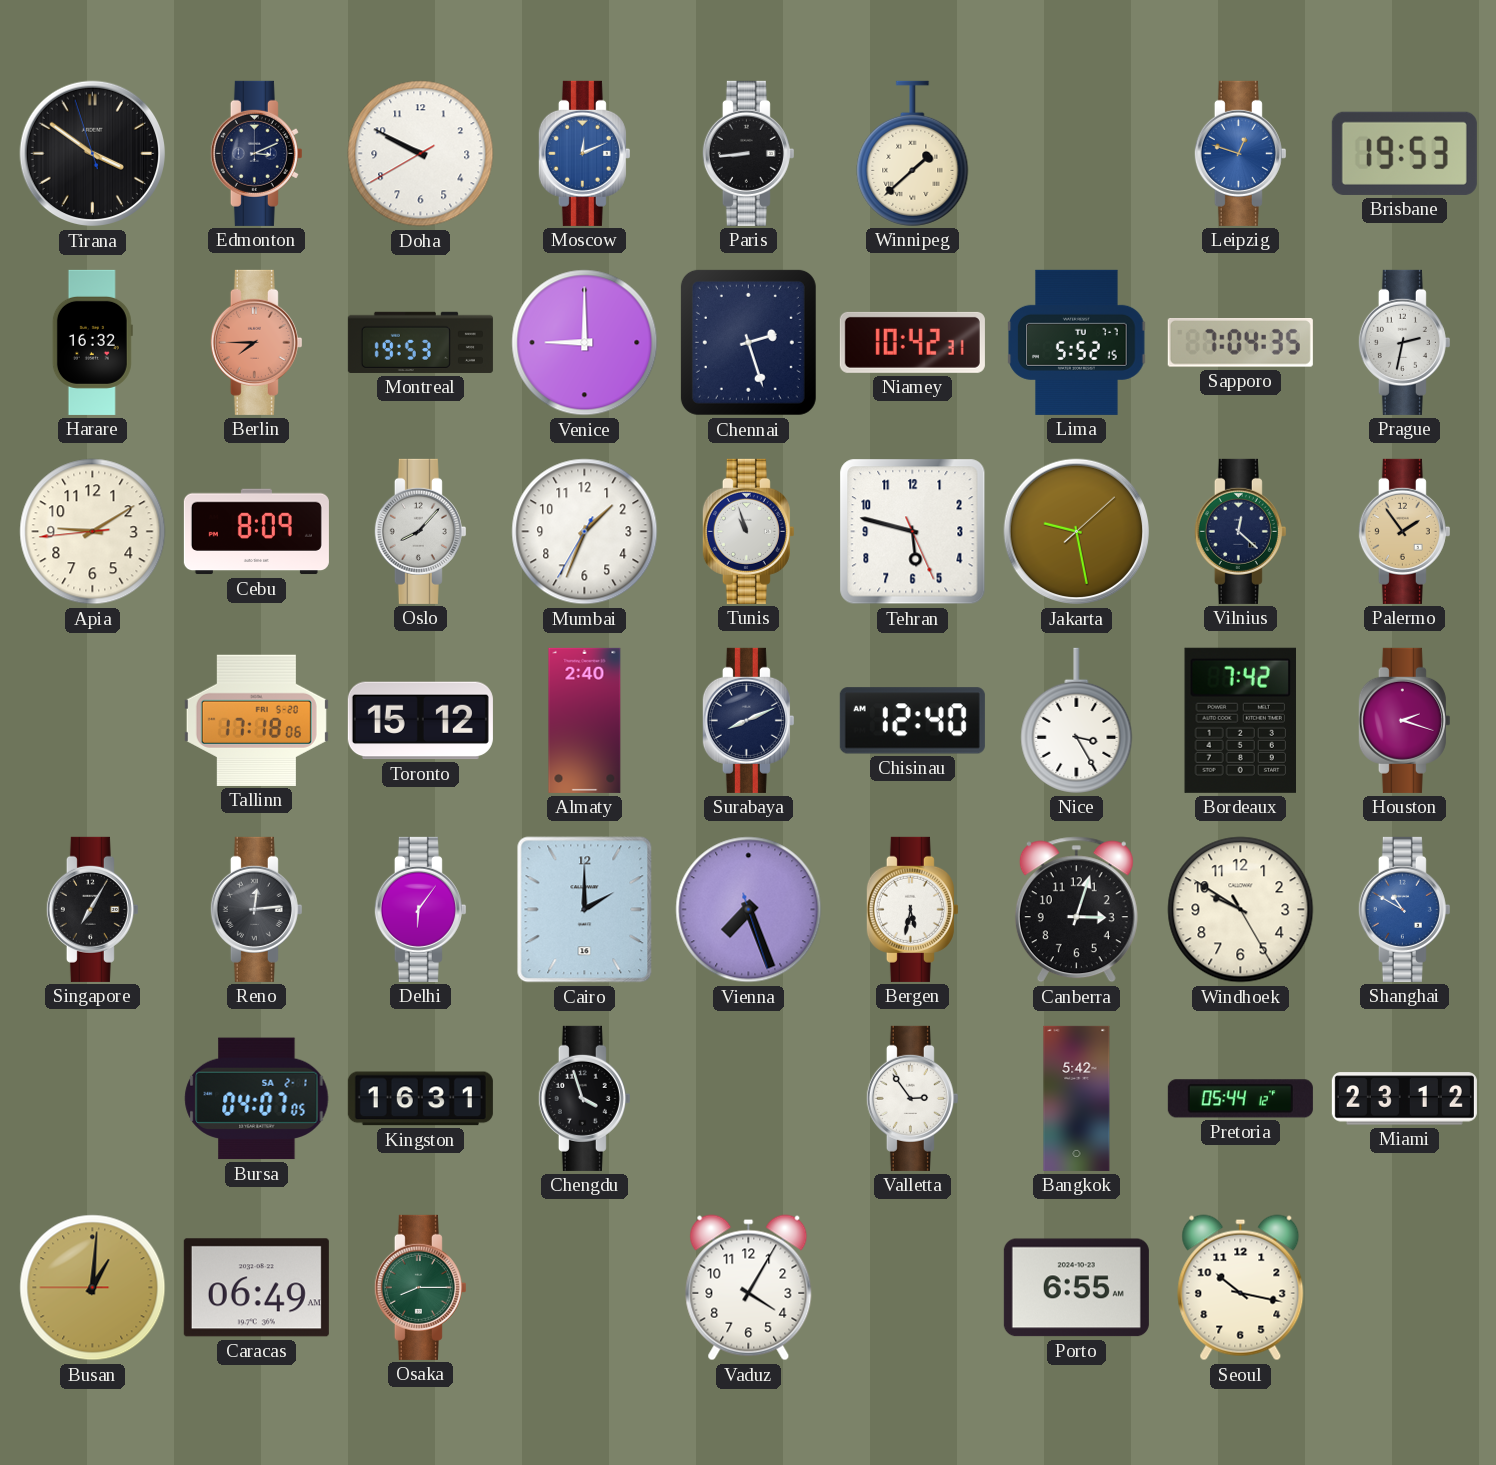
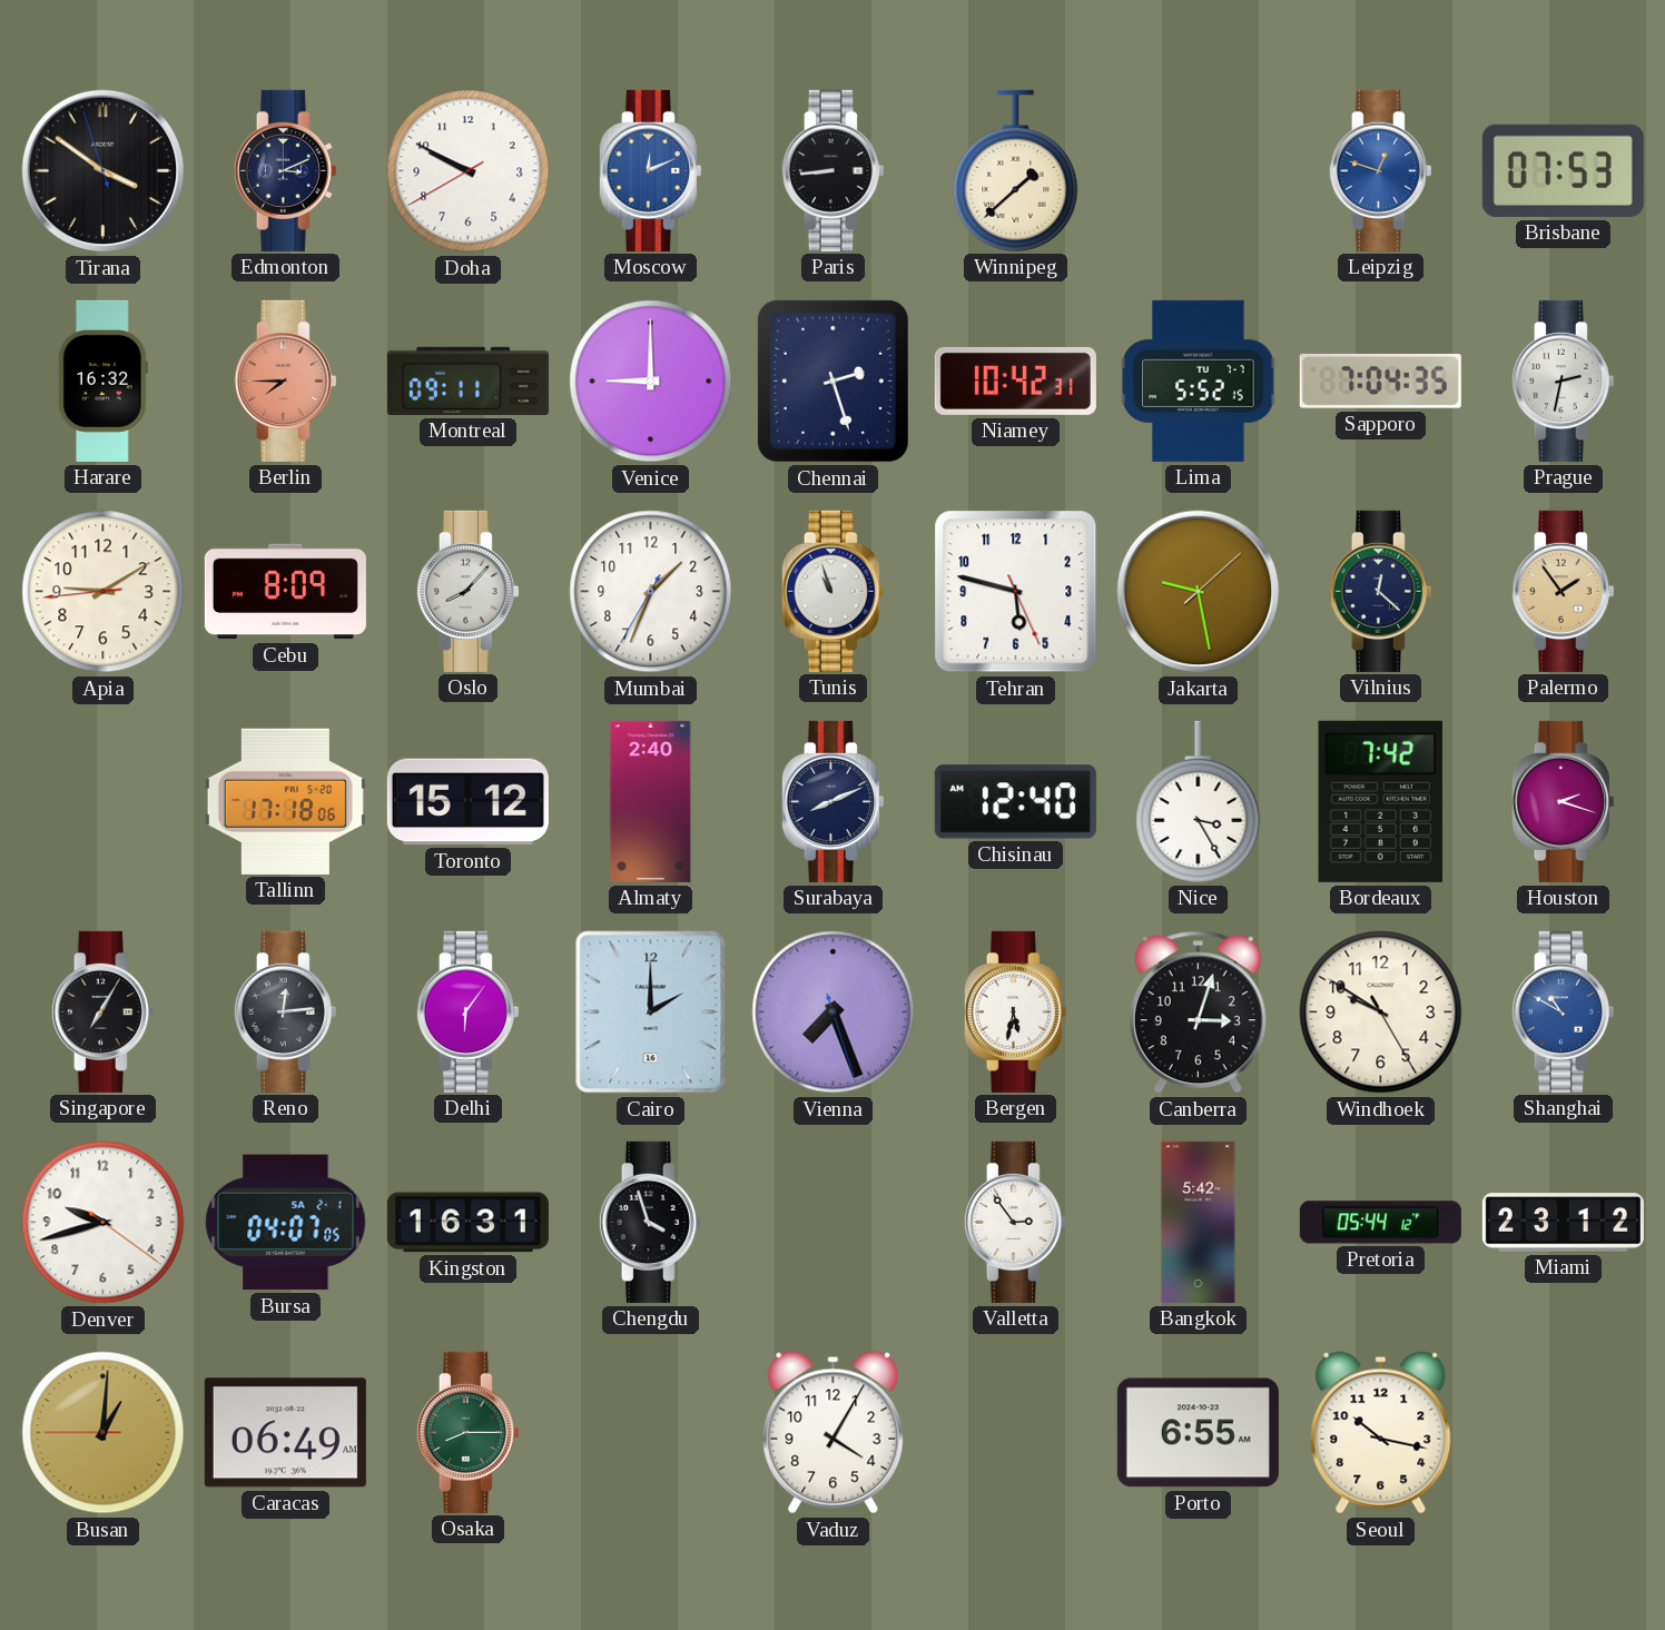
Brisbane: 19:53 -> 07:53
Montreal: 19:53 -> 09:11
Denver: none -> 9:42
